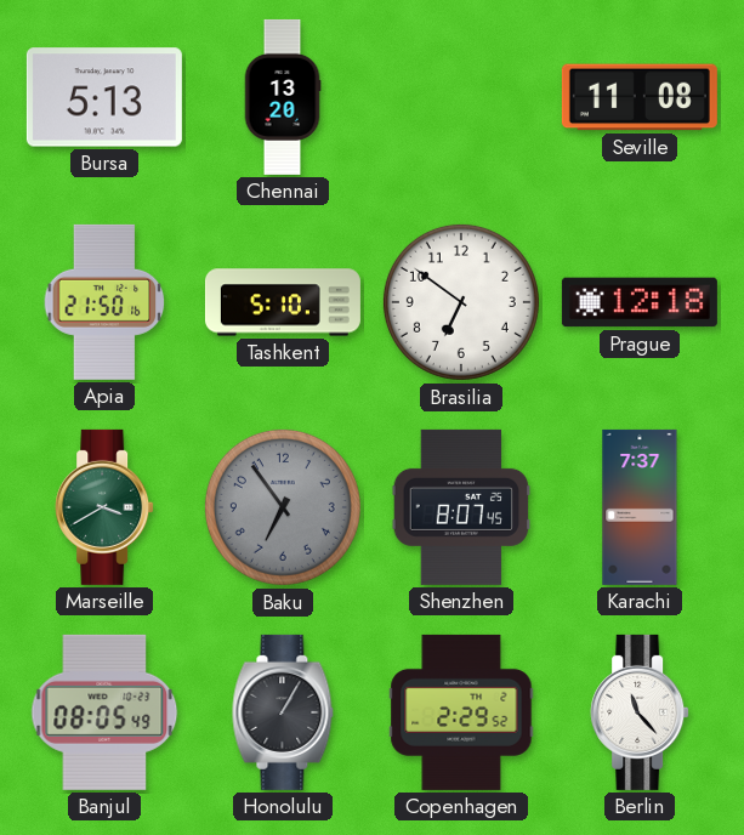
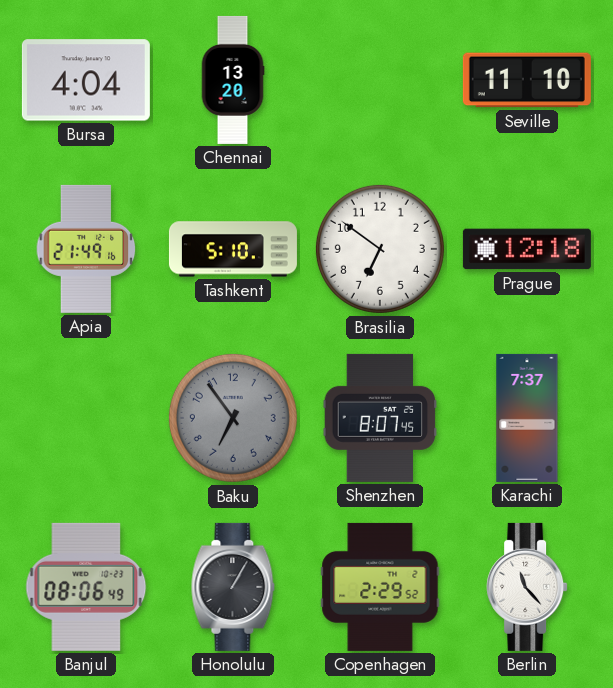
Bursa: 5:13 -> 4:04
Seville: 11:08 -> 11:10
Apia: 21:50 -> 21:49
Marseille: 3:40 -> none
Banjul: 08:05 -> 08:06
